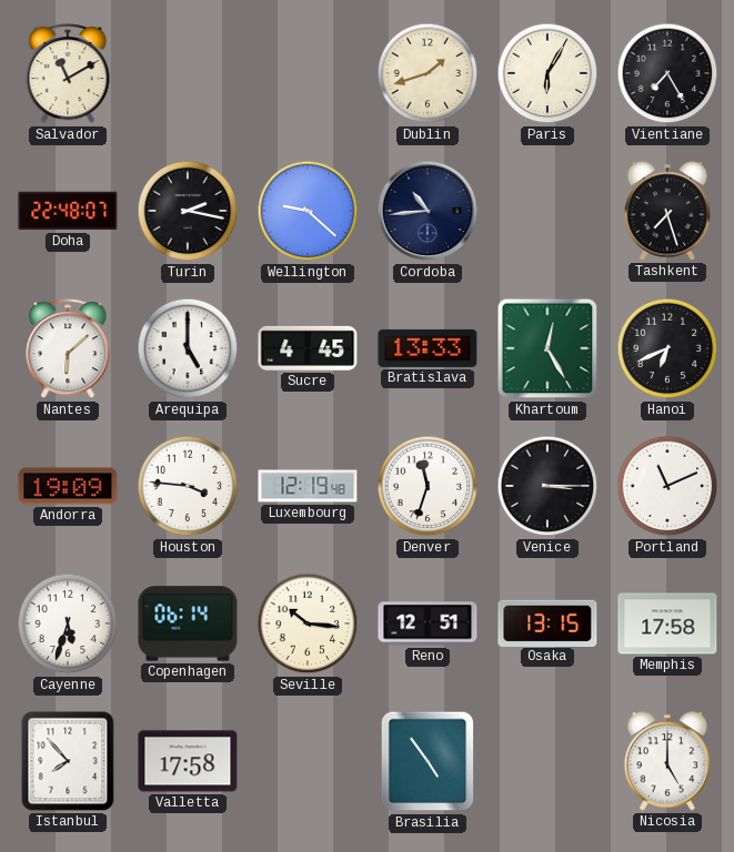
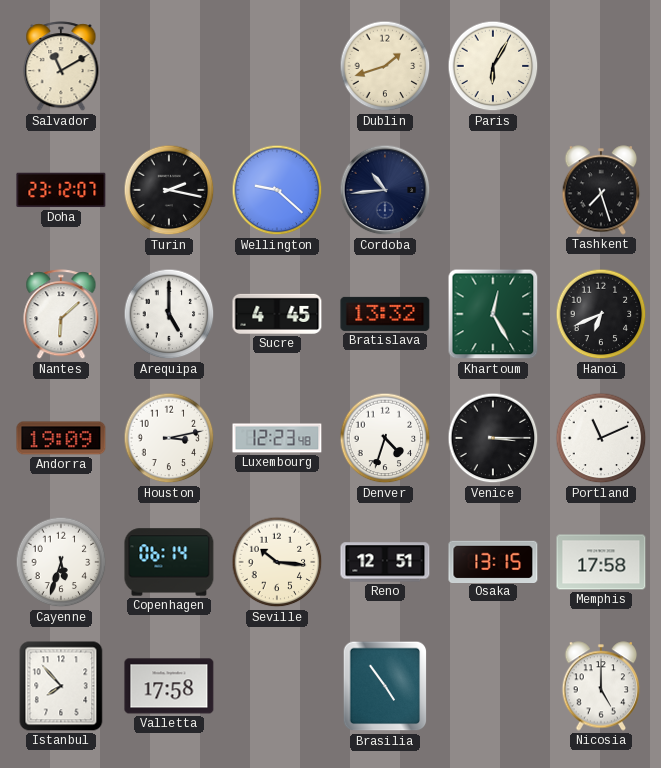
Vientiane: 7:25 -> none
Doha: 22:48 -> 23:12
Bratislava: 13:33 -> 13:32
Houston: 3:46 -> 3:13
Luxembourg: 12:19 -> 12:23
Denver: 11:33 -> 4:33
